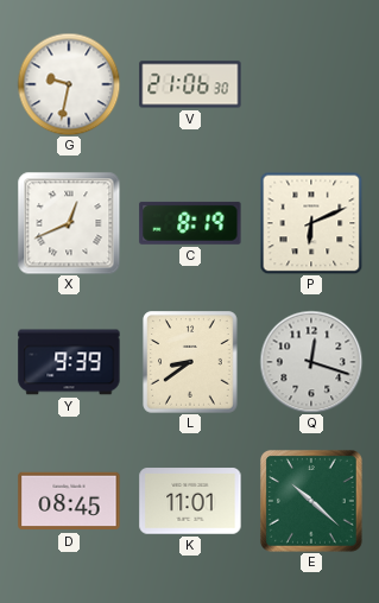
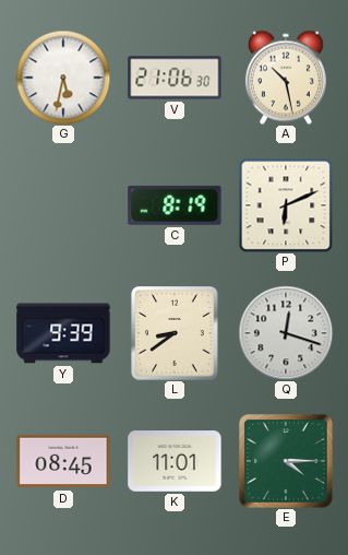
G: 9:32 -> 5:32
A: none -> 10:28
X: 12:41 -> none
E: 10:22 -> 4:15
